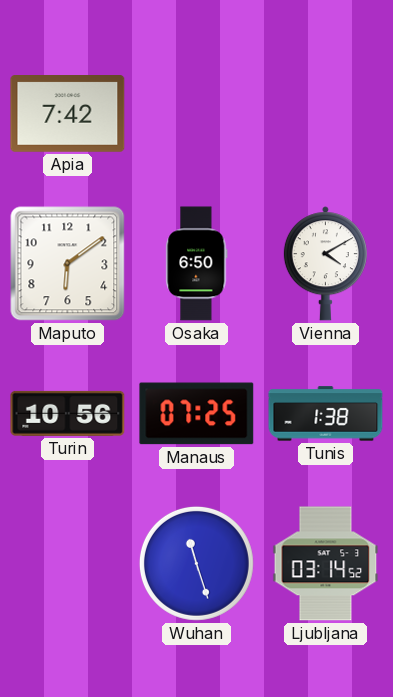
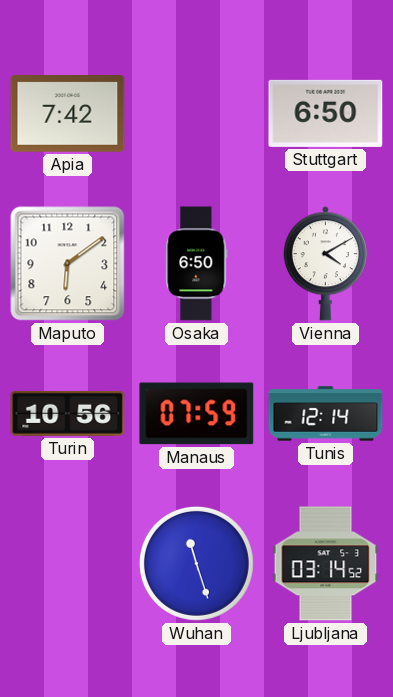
Stuttgart: none -> 6:50
Manaus: 07:25 -> 07:59
Tunis: 1:38 -> 12:14
